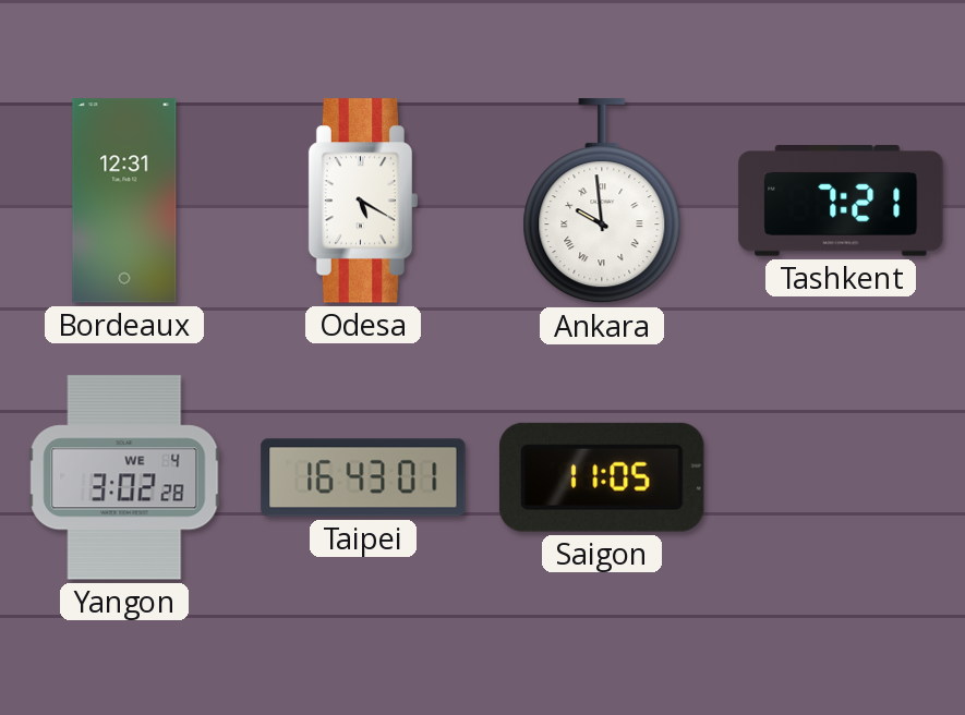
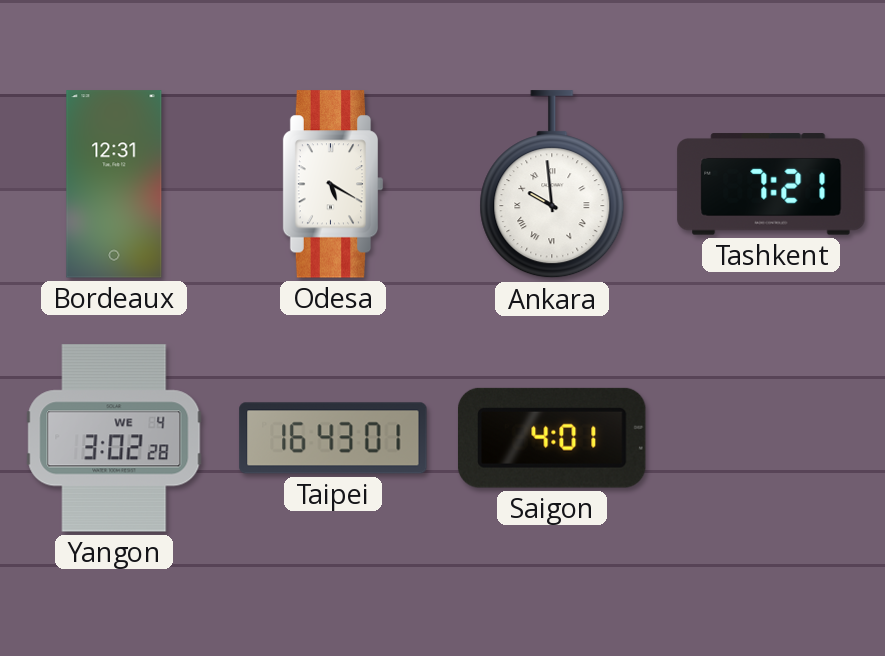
Saigon: 11:05 -> 4:01
